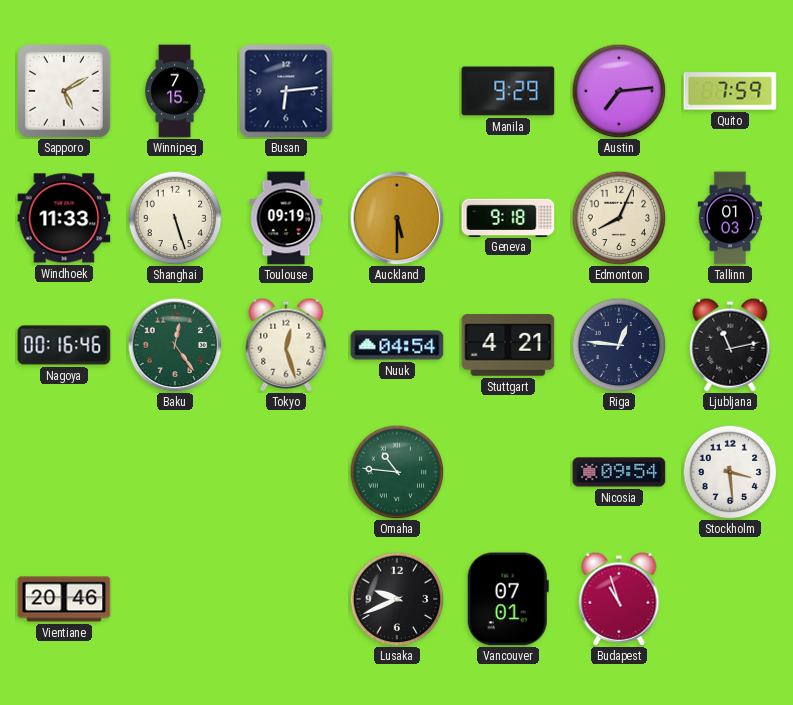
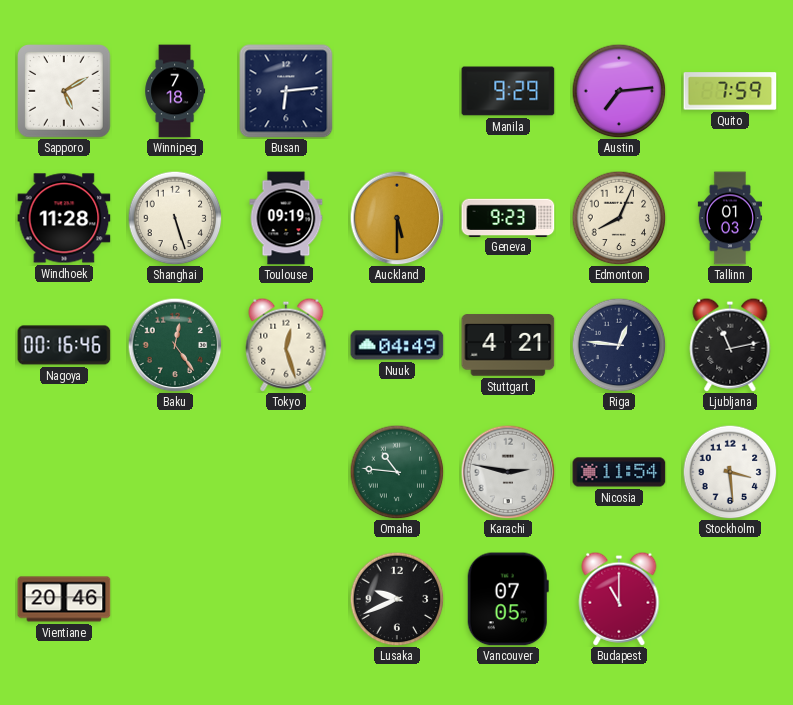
Winnipeg: 7:15 -> 7:18
Windhoek: 11:33 -> 11:28
Geneva: 9:18 -> 9:23
Nuuk: 04:54 -> 04:49
Karachi: none -> 2:47
Nicosia: 09:54 -> 11:54
Vancouver: 07:01 -> 07:05
Budapest: 10:57 -> 11:00
